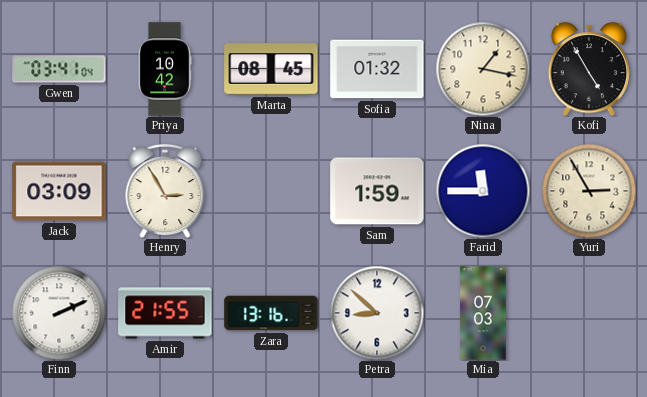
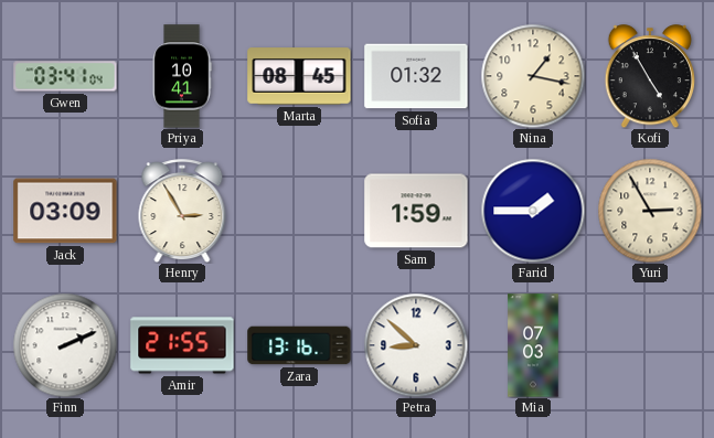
Priya: 10:42 -> 10:41
Farid: 11:45 -> 1:45
